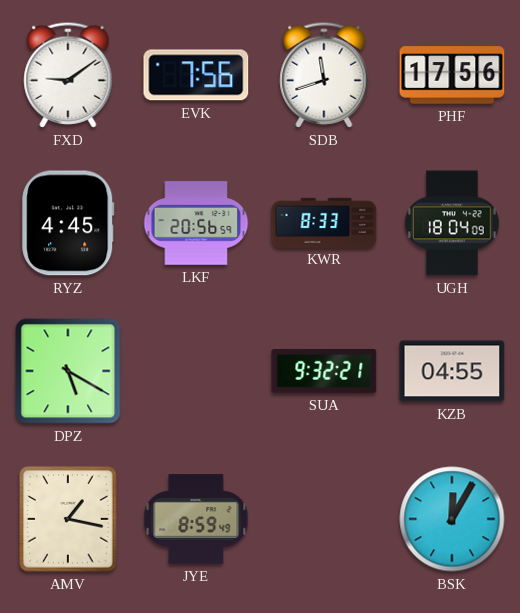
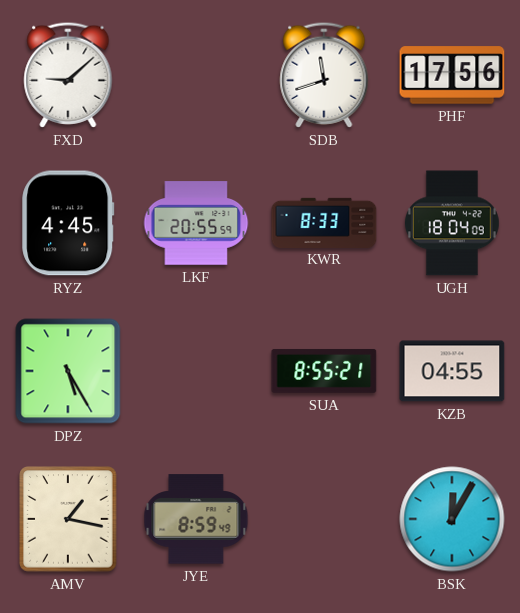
FXD: 9:09 -> 9:08
EVK: 7:56 -> none
LKF: 20:56 -> 20:55
DPZ: 5:20 -> 5:25
SUA: 9:32 -> 8:55
